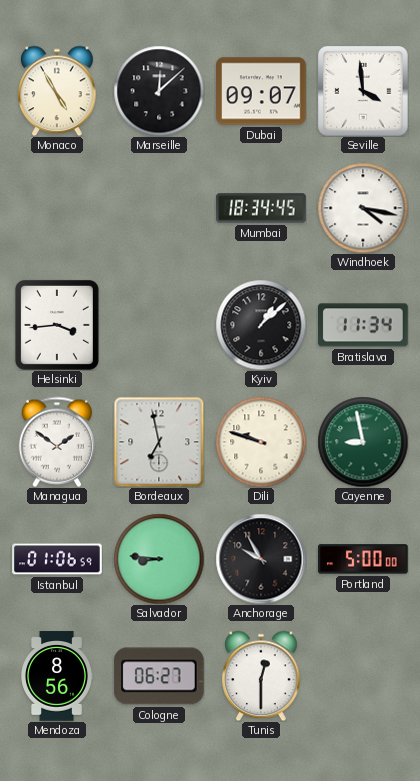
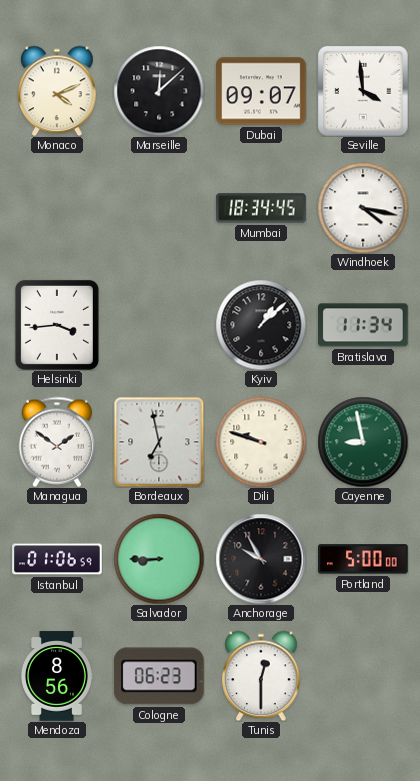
Monaco: 4:55 -> 4:11
Salvador: 8:46 -> 8:45
Cologne: 06:27 -> 06:23
